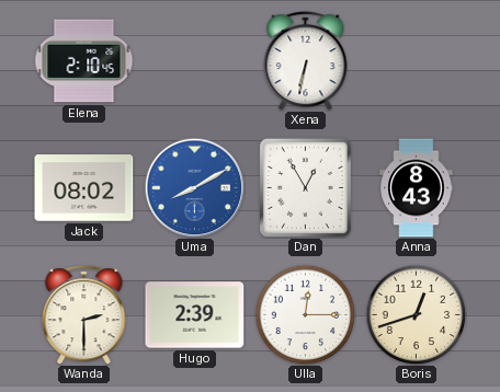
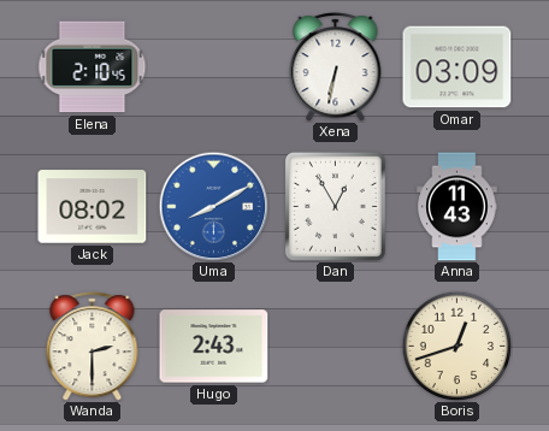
Omar: none -> 03:09
Anna: 8:43 -> 11:43
Hugo: 2:39 -> 2:43
Ulla: 12:15 -> none
